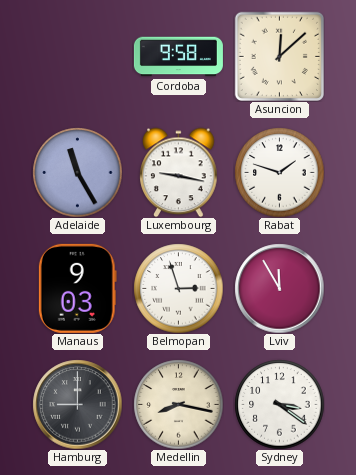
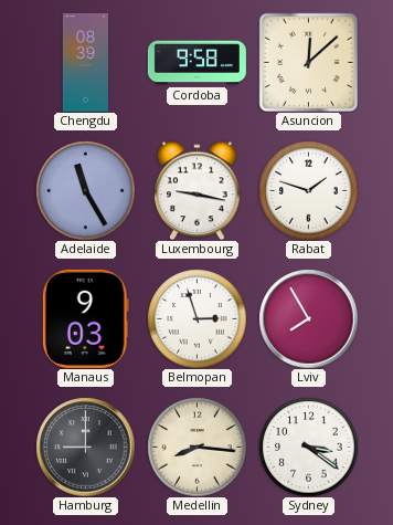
Chengdu: none -> 08:39
Lviv: 11:55 -> 7:55
Medellin: 8:17 -> 8:16
